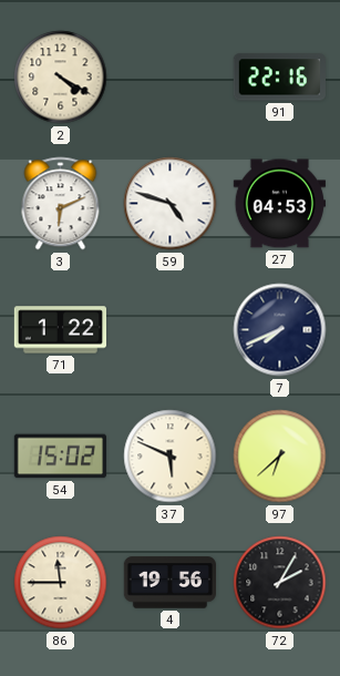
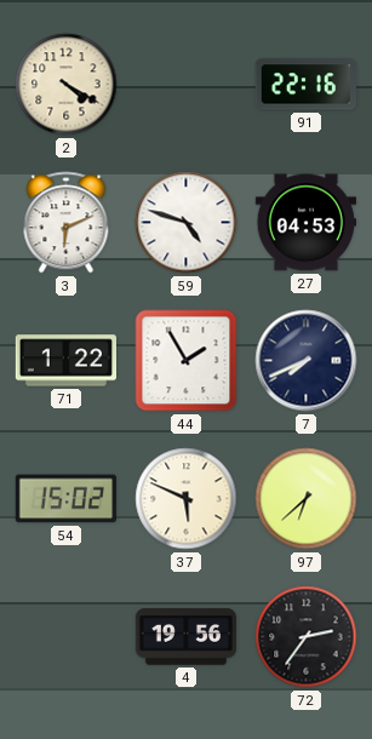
44: none -> 1:55
86: 11:45 -> none
72: 2:05 -> 2:36
